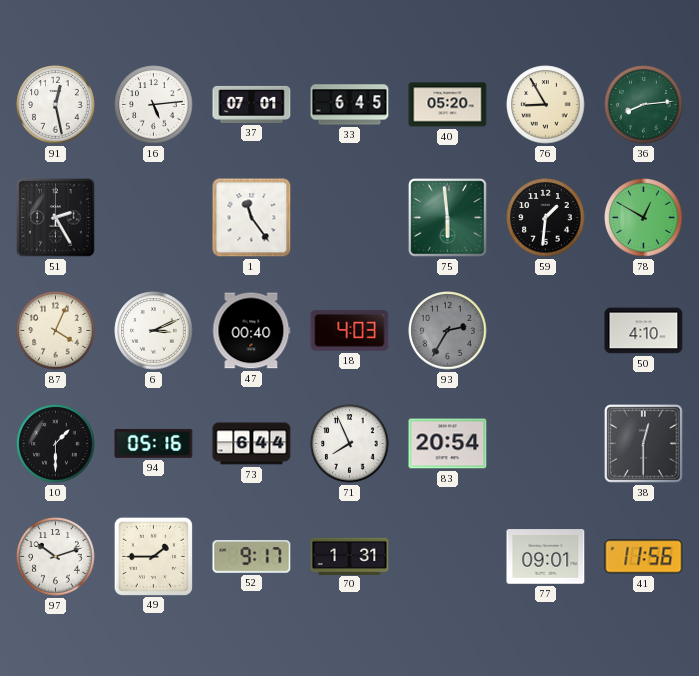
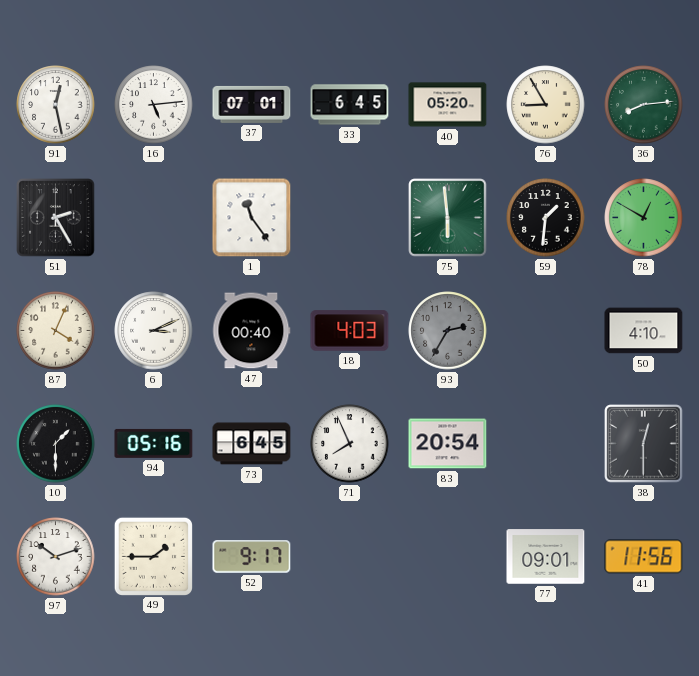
73: 6:44 -> 6:45
70: 1:31 -> none
